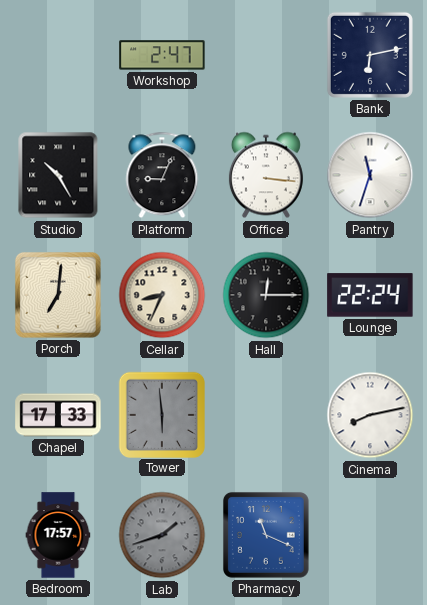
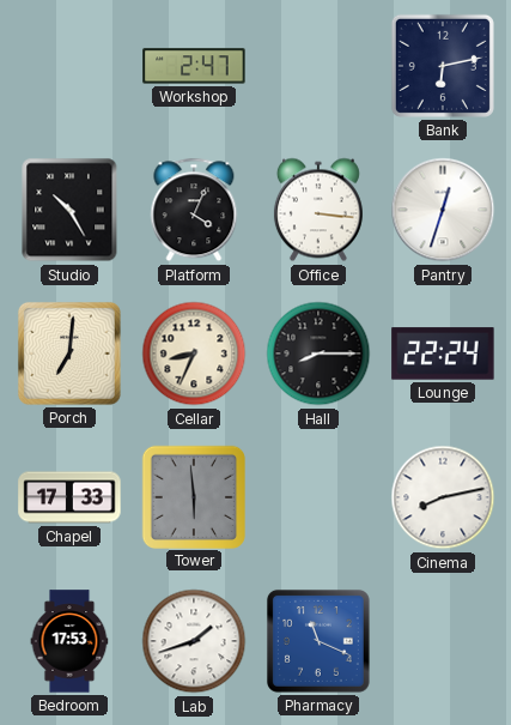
Platform: 9:04 -> 4:04
Pantry: 11:33 -> 12:33
Hall: 12:15 -> 8:15
Bedroom: 17:57 -> 17:53
Lab dial: grey -> white
